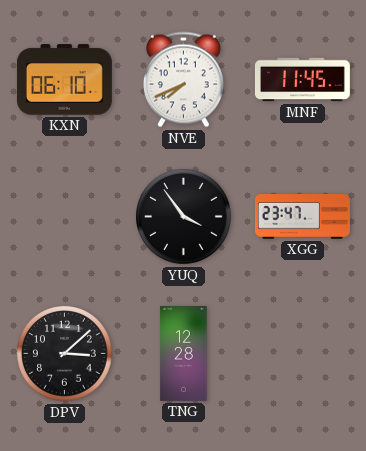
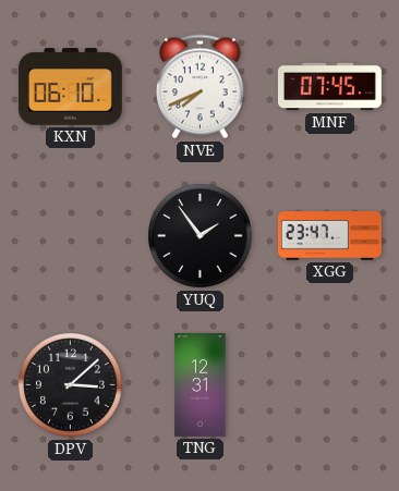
MNF: 11:45 -> 07:45
YUQ: 3:54 -> 1:54
TNG: 12:28 -> 12:31
